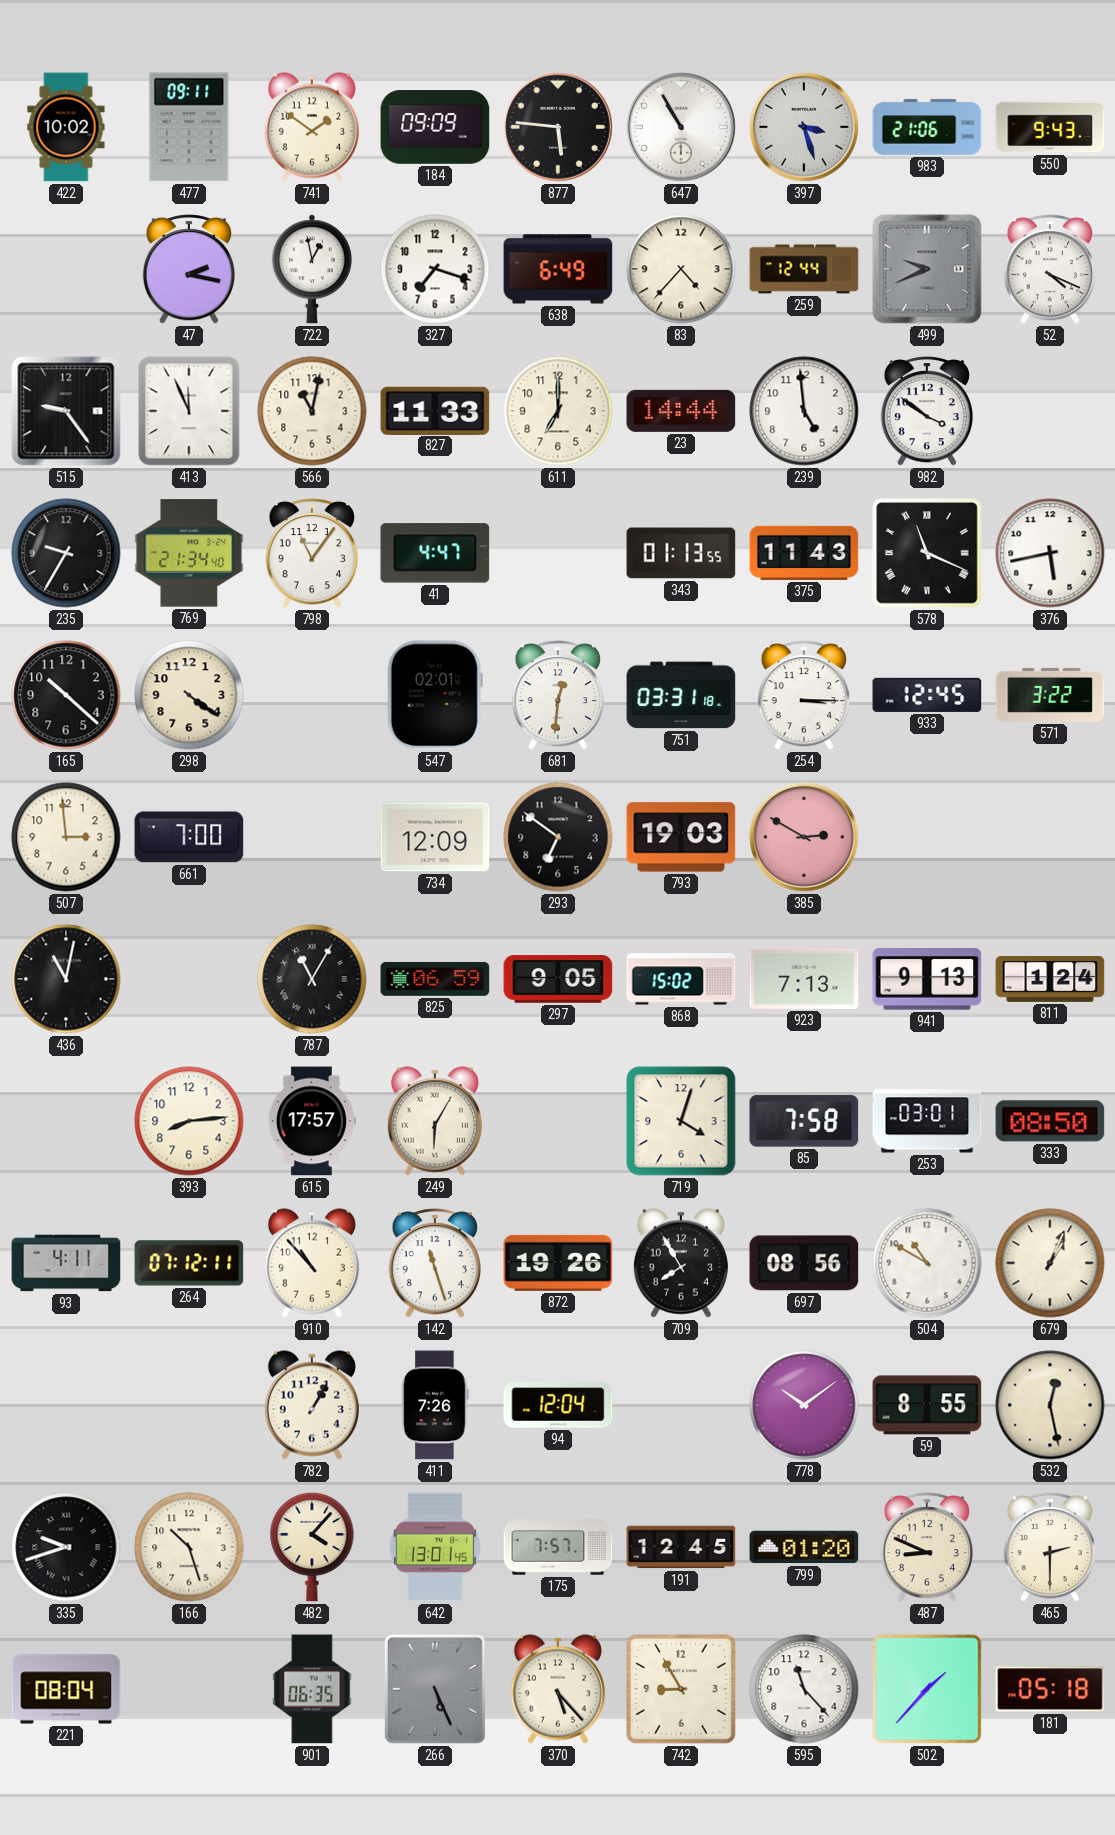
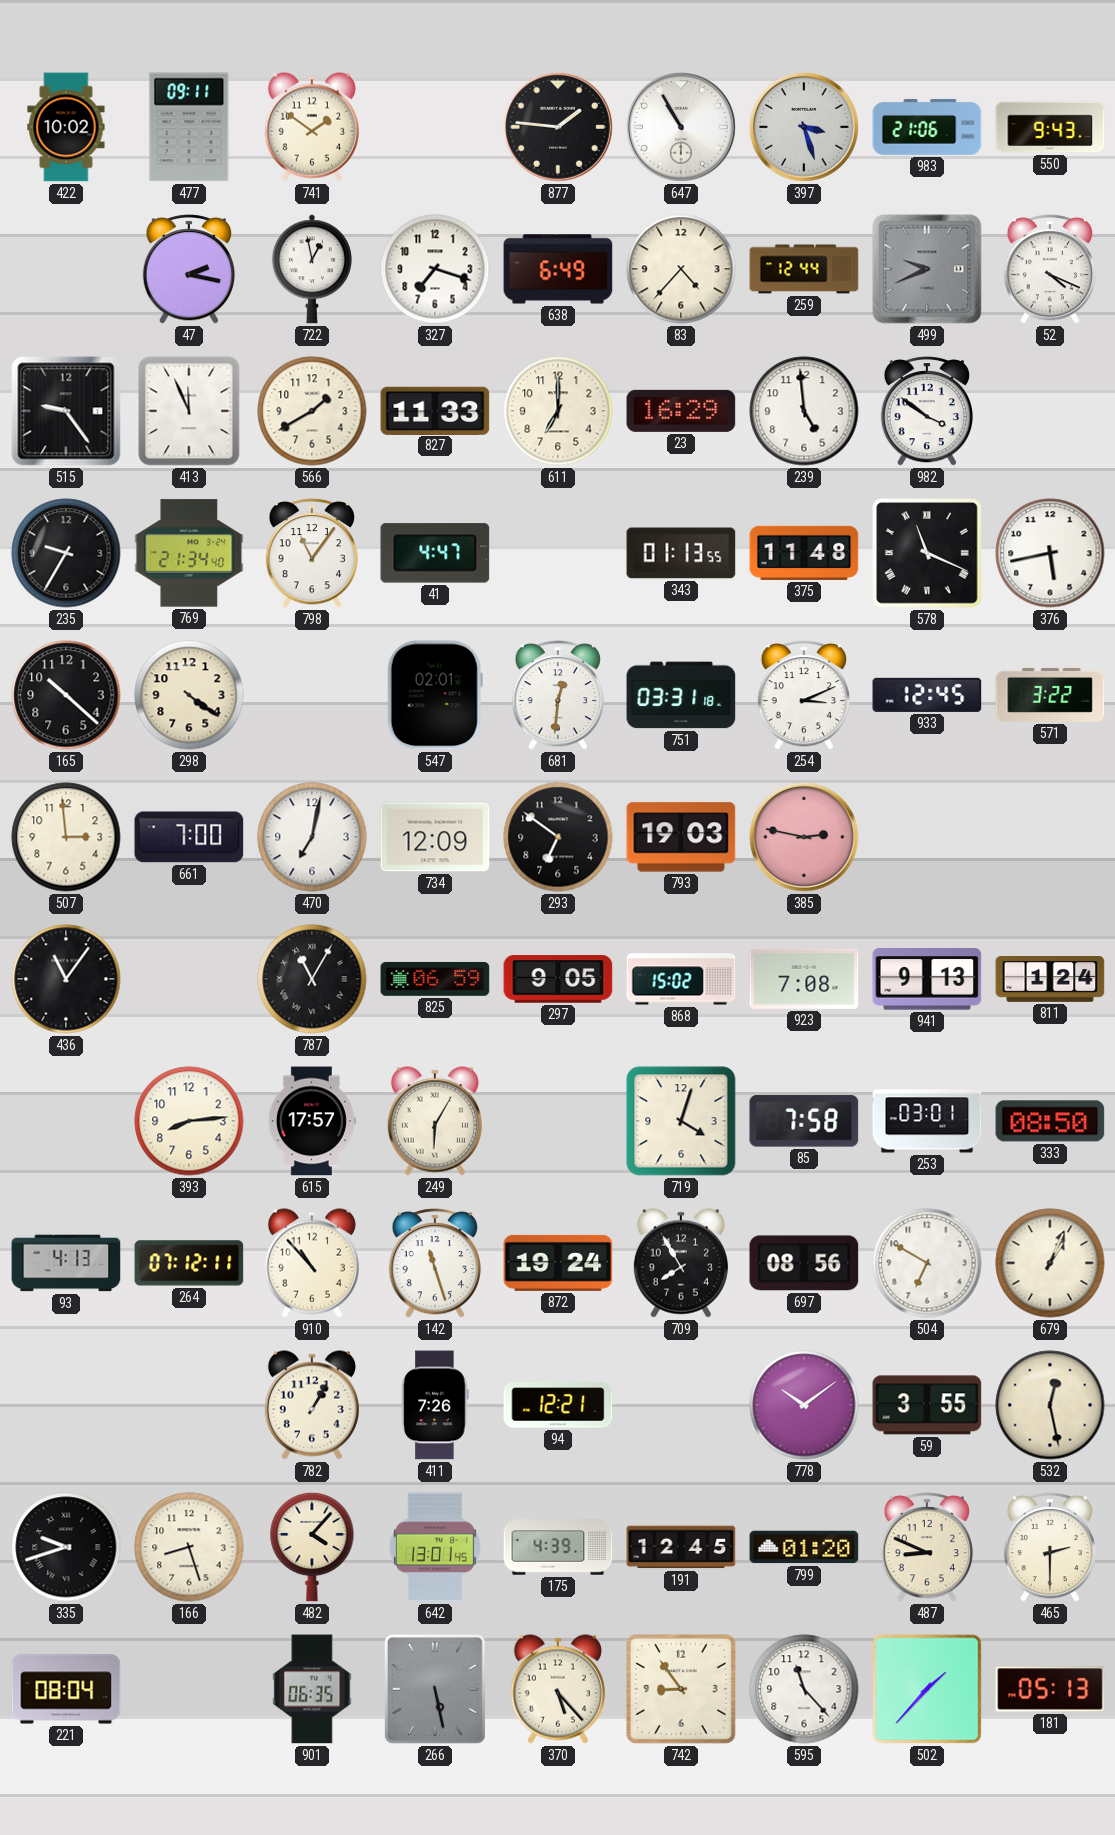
184: 09:09 -> none
877: 5:46 -> 1:46
566: 11:02 -> 1:40
23: 14:44 -> 16:29
375: 11:43 -> 11:48
254: 3:15 -> 3:11
470: none -> 7:02
385: 2:50 -> 2:47
436: 11:02 -> 11:06
923: 7:13 -> 7:08
93: 4:11 -> 4:13
872: 19:26 -> 19:24
504: 10:50 -> 6:50
94: 12:04 -> 12:21
59: 8:55 -> 3:55
166: 10:27 -> 8:27
175: 7:57 -> 4:39
266: 5:26 -> 5:28
742: 8:55 -> 8:54
181: 05:18 -> 05:13
